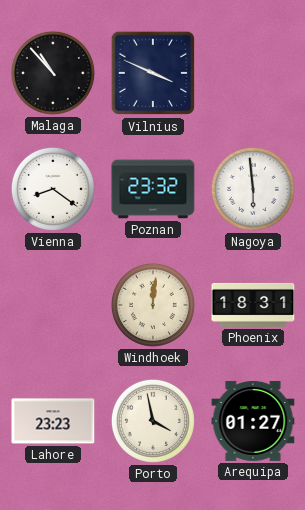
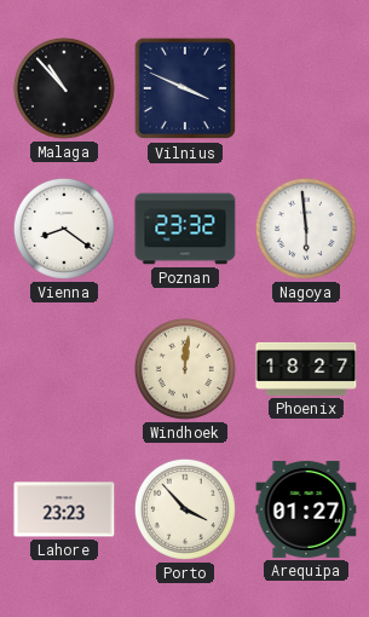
Phoenix: 18:31 -> 18:27
Porto: 3:58 -> 3:53
